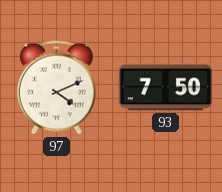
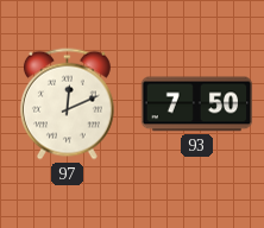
97: 4:11 -> 12:11
